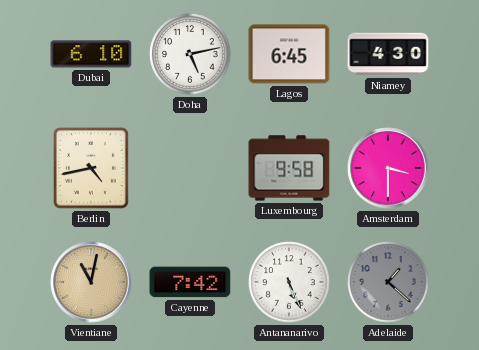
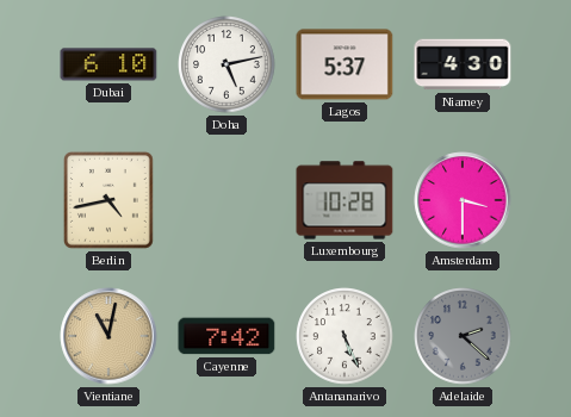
Lagos: 6:45 -> 5:37
Luxembourg: 9:58 -> 10:28
Adelaide: 1:22 -> 2:22
